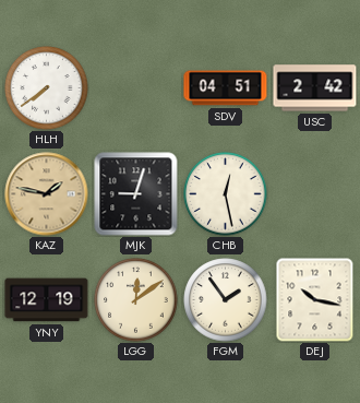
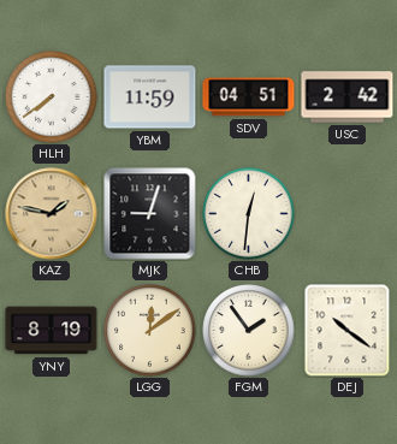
YBM: none -> 11:59
CHB: 12:28 -> 12:31
YNY: 12:19 -> 8:19
DEJ: 10:17 -> 10:21
